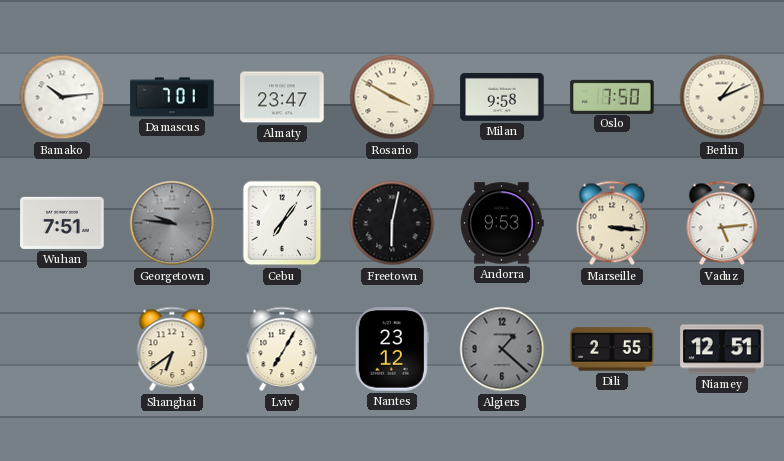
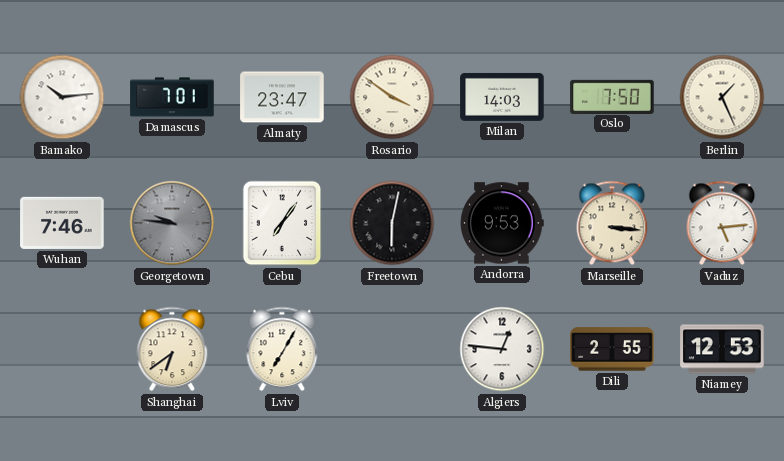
Rosario: 3:50 -> 3:51
Milan: 9:58 -> 14:03
Berlin: 1:11 -> 1:26
Wuhan: 7:51 -> 7:46
Nantes: 23:12 -> none
Algiers: 1:22 -> 12:46
Algiers dial: grey -> white
Niamey: 12:51 -> 12:53
